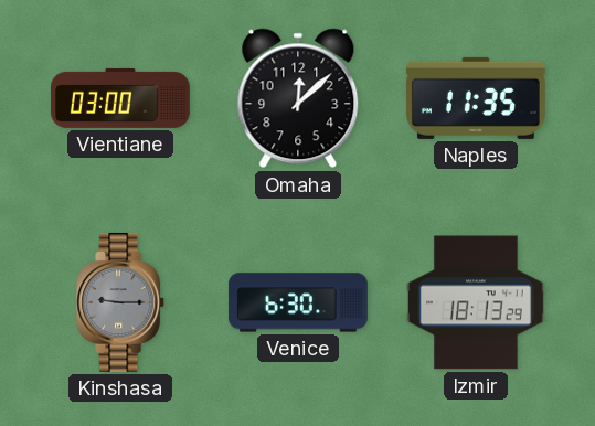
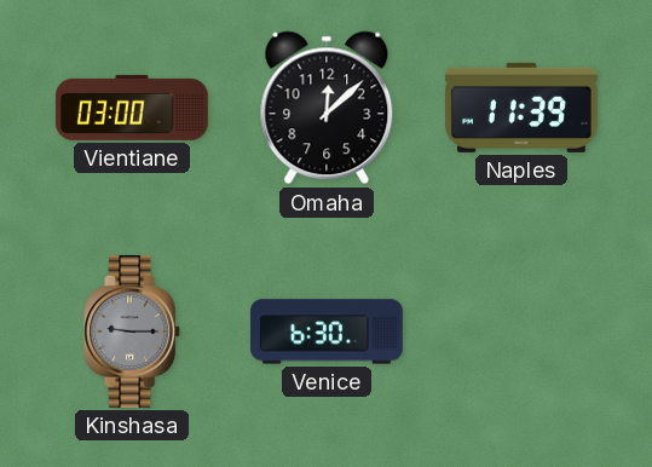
Naples: 11:35 -> 11:39
Izmir: 18:13 -> none
